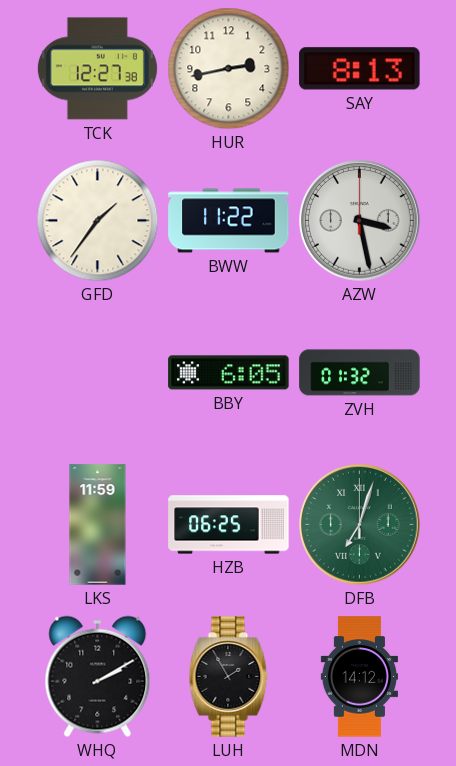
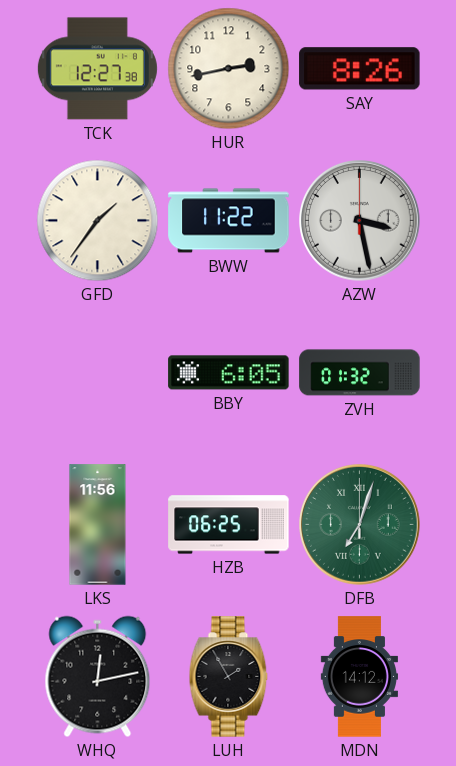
SAY: 8:13 -> 8:26
LKS: 11:59 -> 11:56
WHQ: 2:10 -> 12:13
